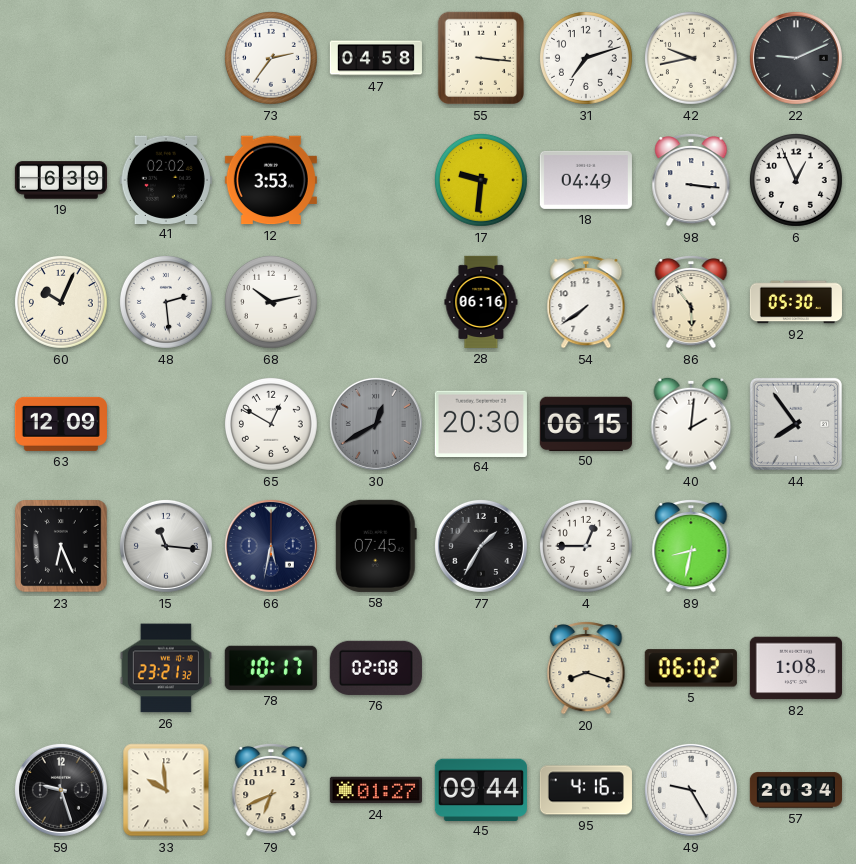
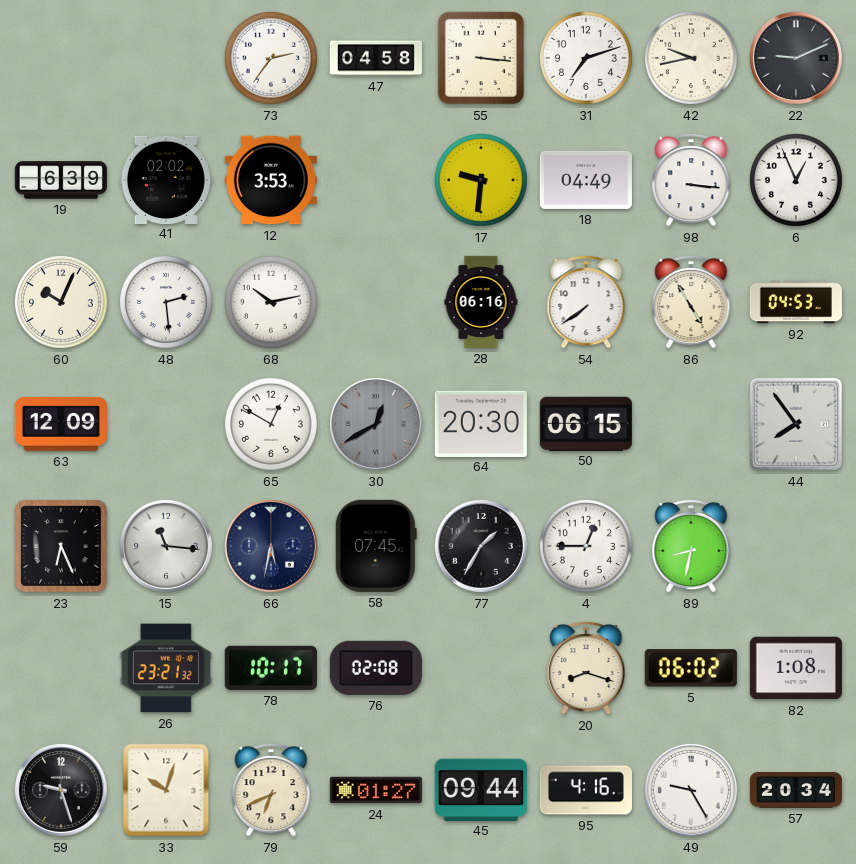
86: 5:54 -> 4:55
92: 05:30 -> 04:53
40: 2:01 -> none
33: 9:59 -> 10:03
